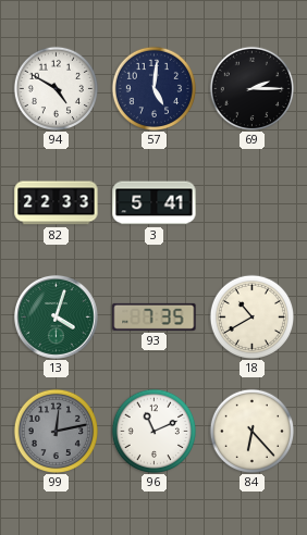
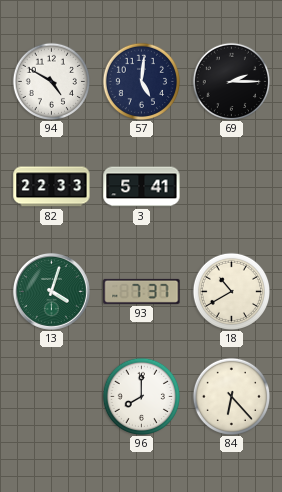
93: 7:35 -> 7:37
99: 12:13 -> none
96: 11:11 -> 8:00
